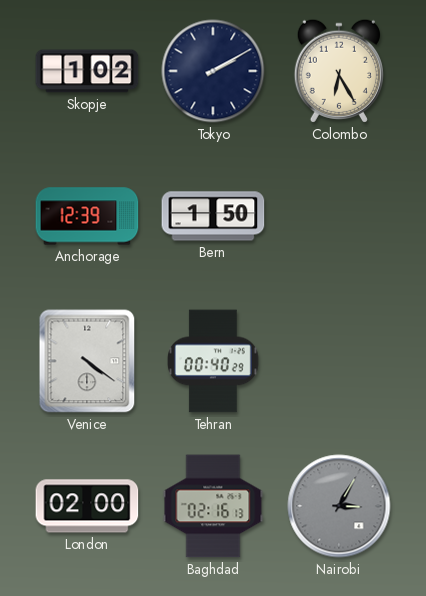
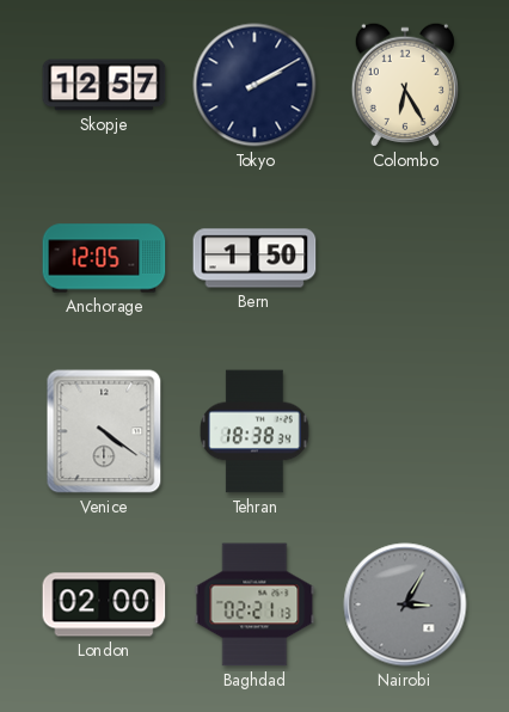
Skopje: 1:02 -> 12:57
Anchorage: 12:39 -> 12:05
Tehran: 00:40 -> 18:38
Baghdad: 02:16 -> 02:21
